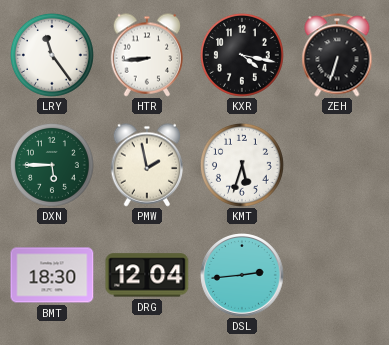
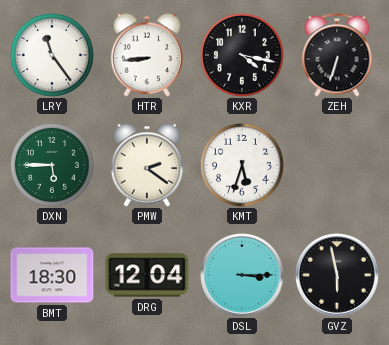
PMW: 1:58 -> 2:21
DSL: 2:44 -> 3:15
GVZ: none -> 5:58
